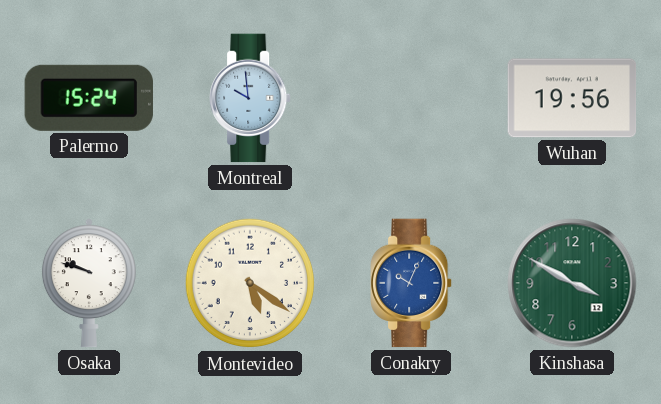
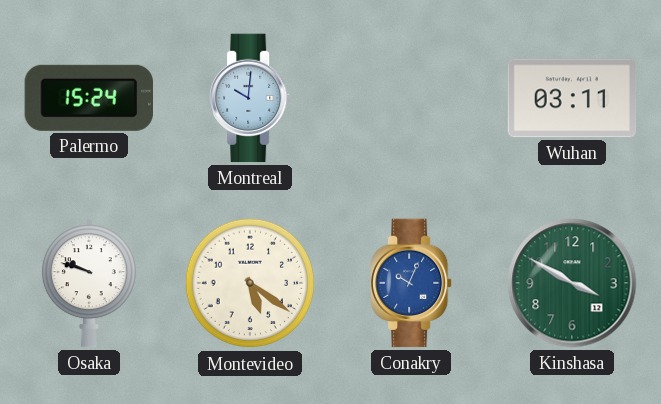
Montreal: 9:59 -> 10:01
Wuhan: 19:56 -> 03:11
